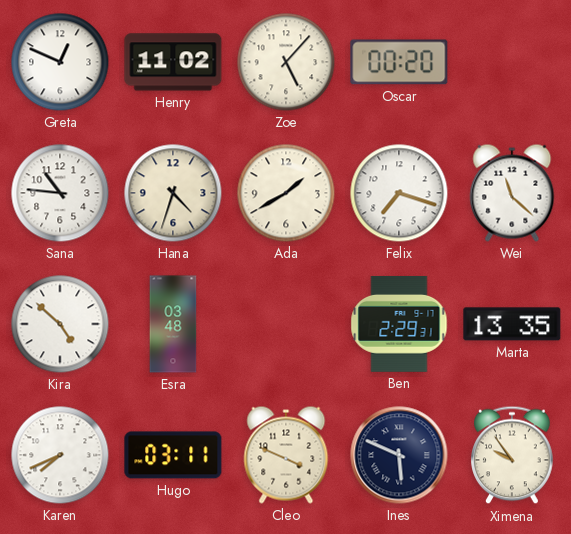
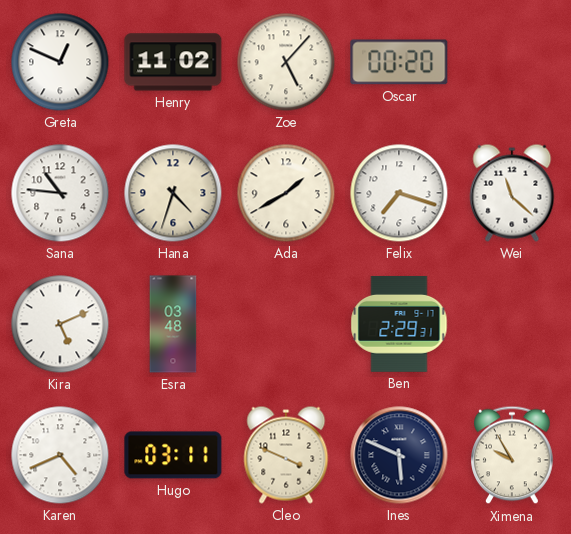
Kira: 4:52 -> 5:11
Marta: 13:35 -> none
Karen: 7:41 -> 4:41
Ximena: 9:54 -> 9:55
